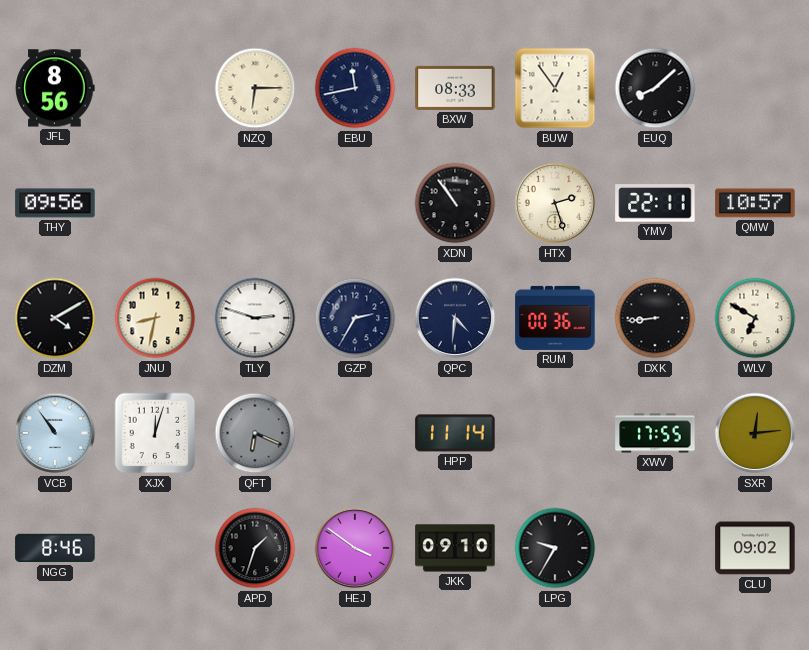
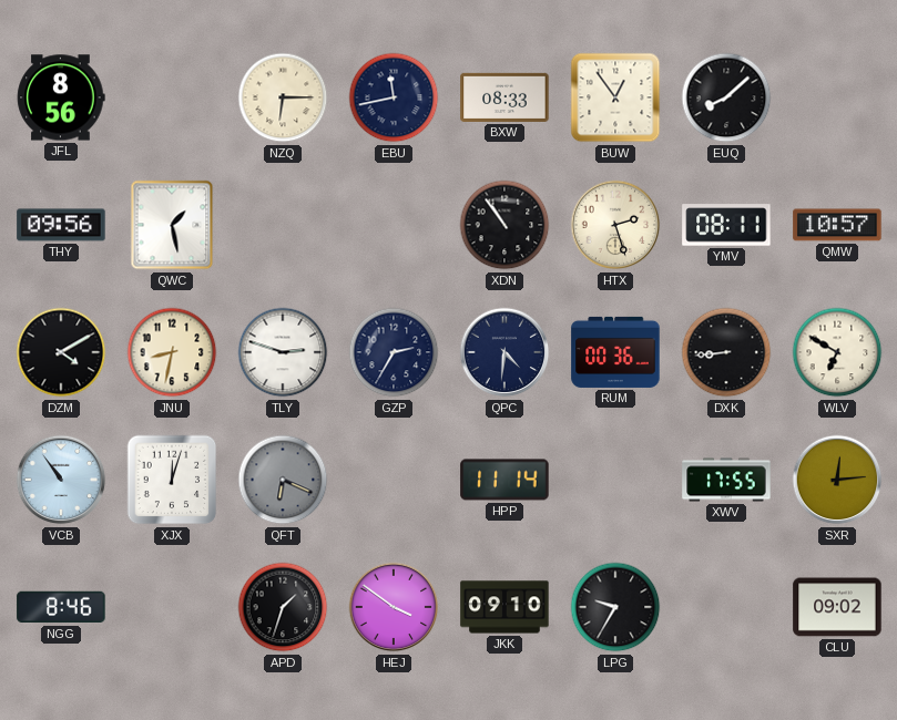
QWC: none -> 1:28
YMV: 22:11 -> 08:11
